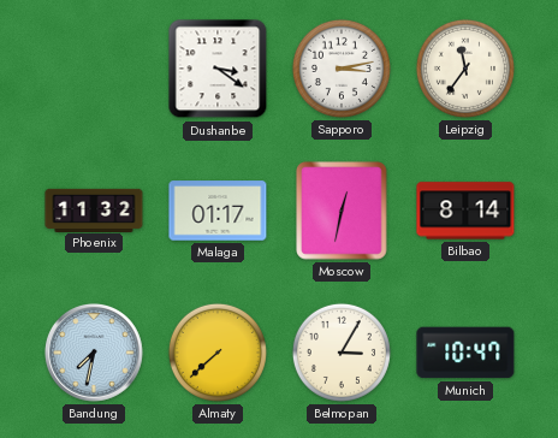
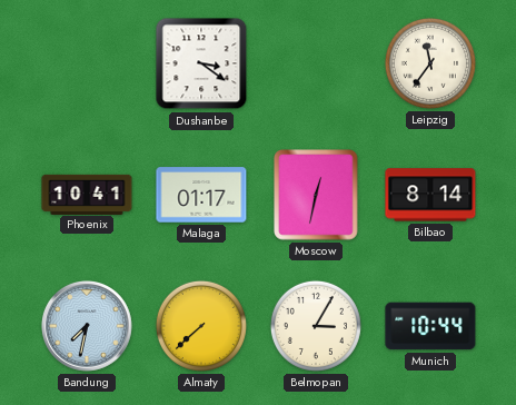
Sapporo: 3:13 -> none
Phoenix: 11:32 -> 10:41
Munich: 10:47 -> 10:44
